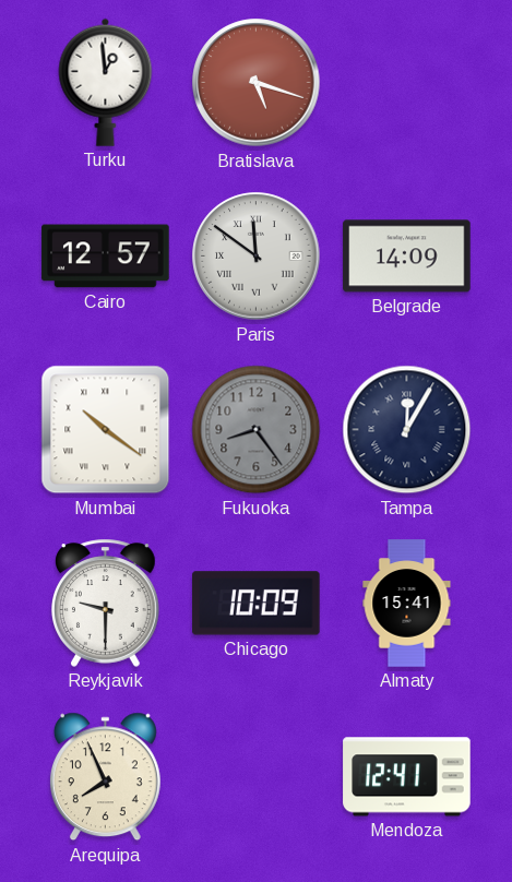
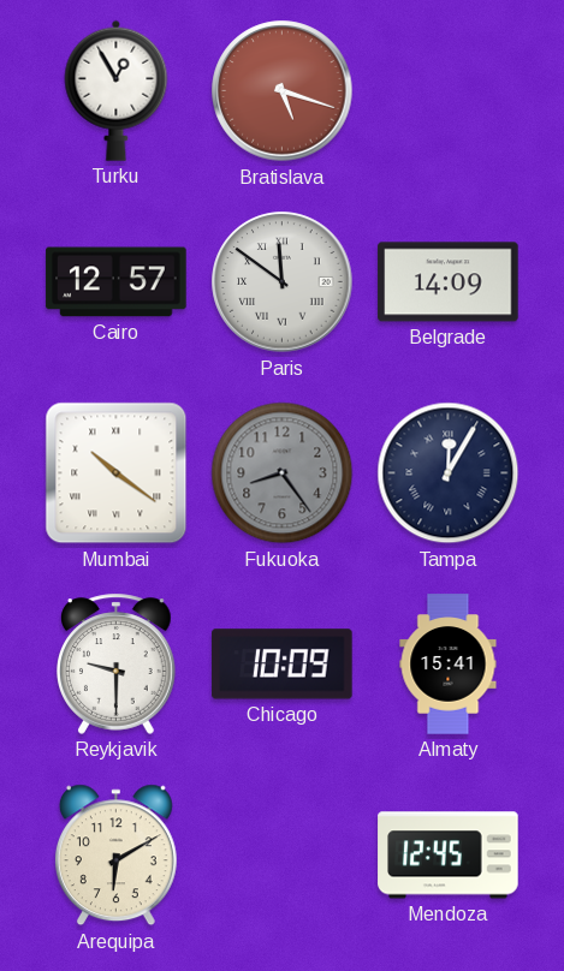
Turku: 12:59 -> 12:55
Arequipa: 7:56 -> 6:10
Mendoza: 12:41 -> 12:45
